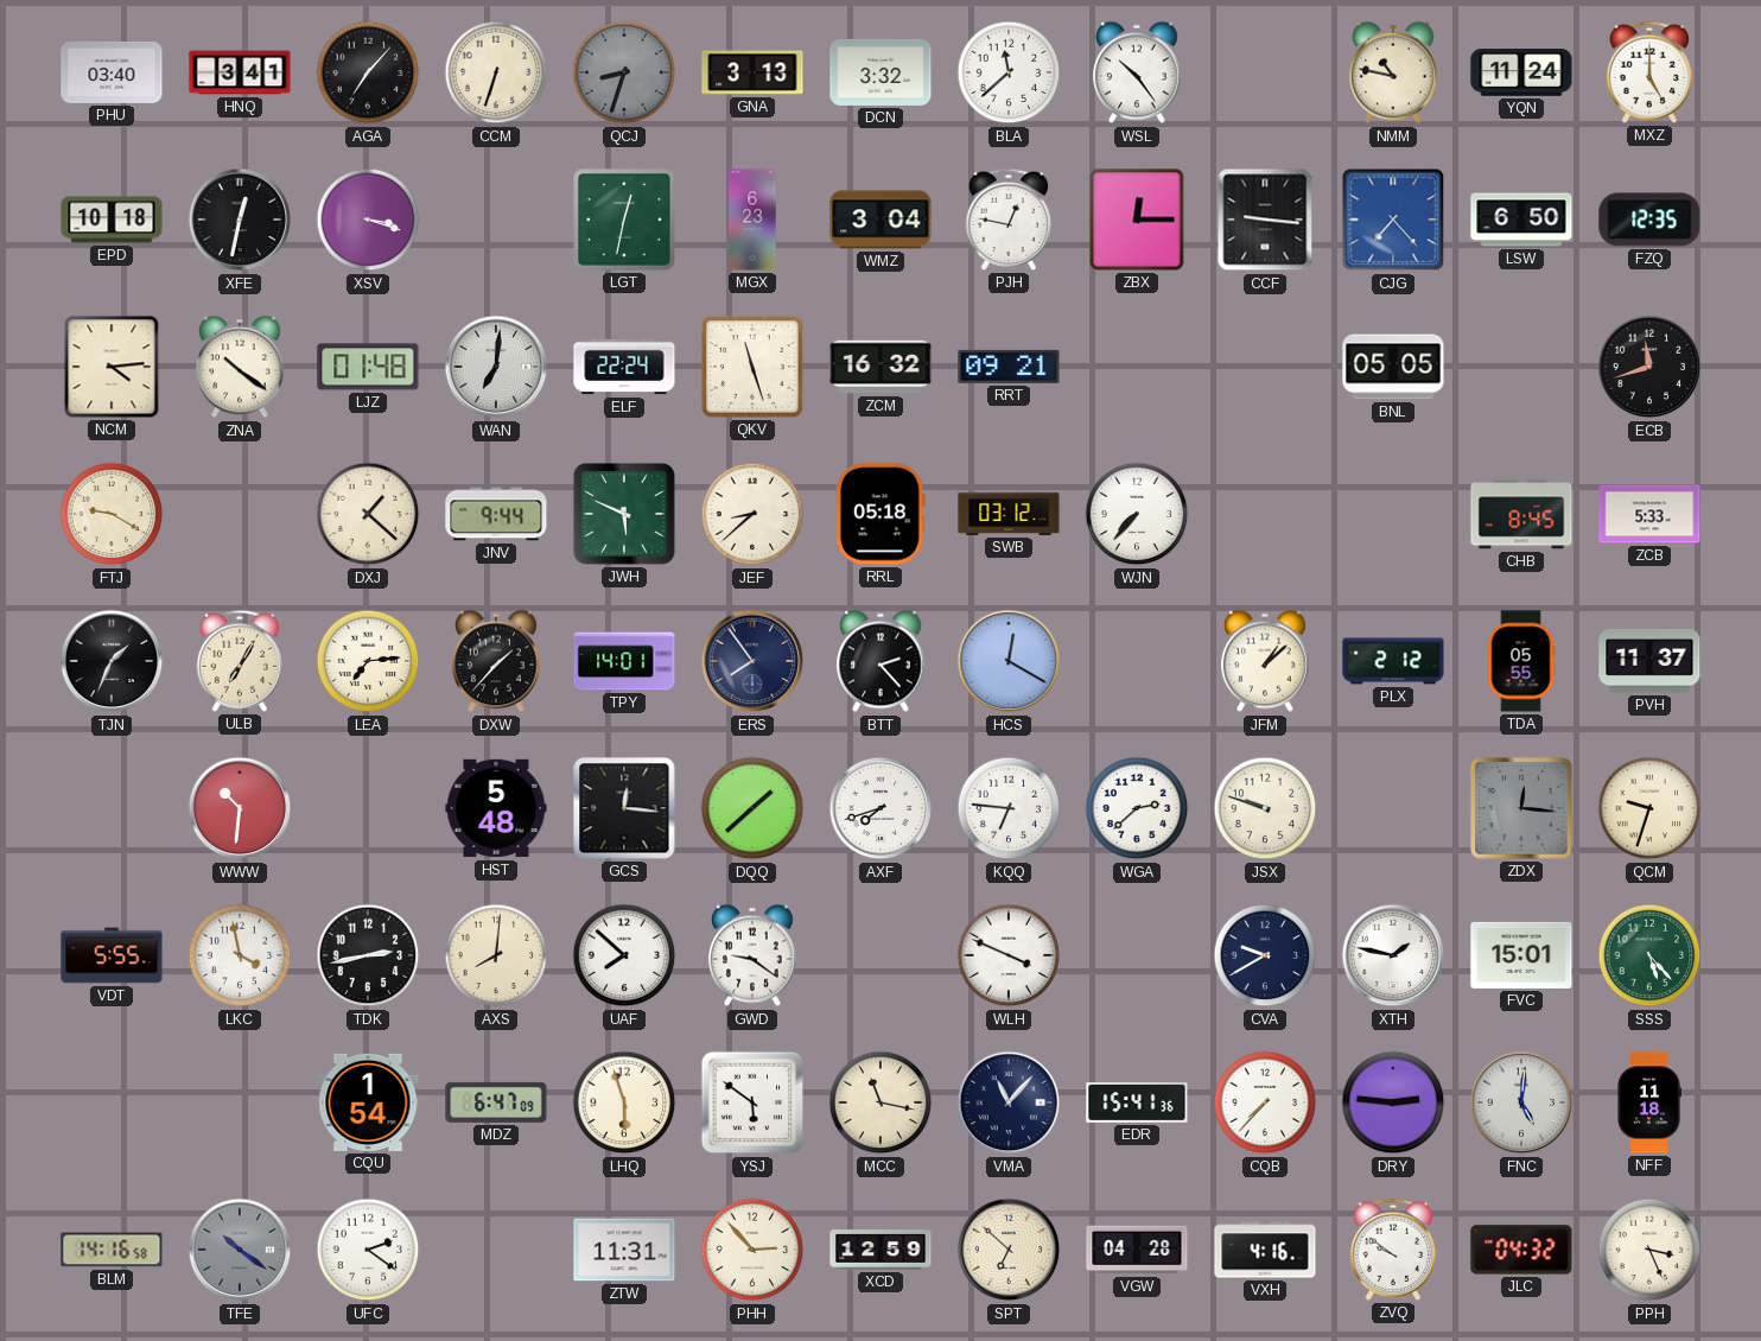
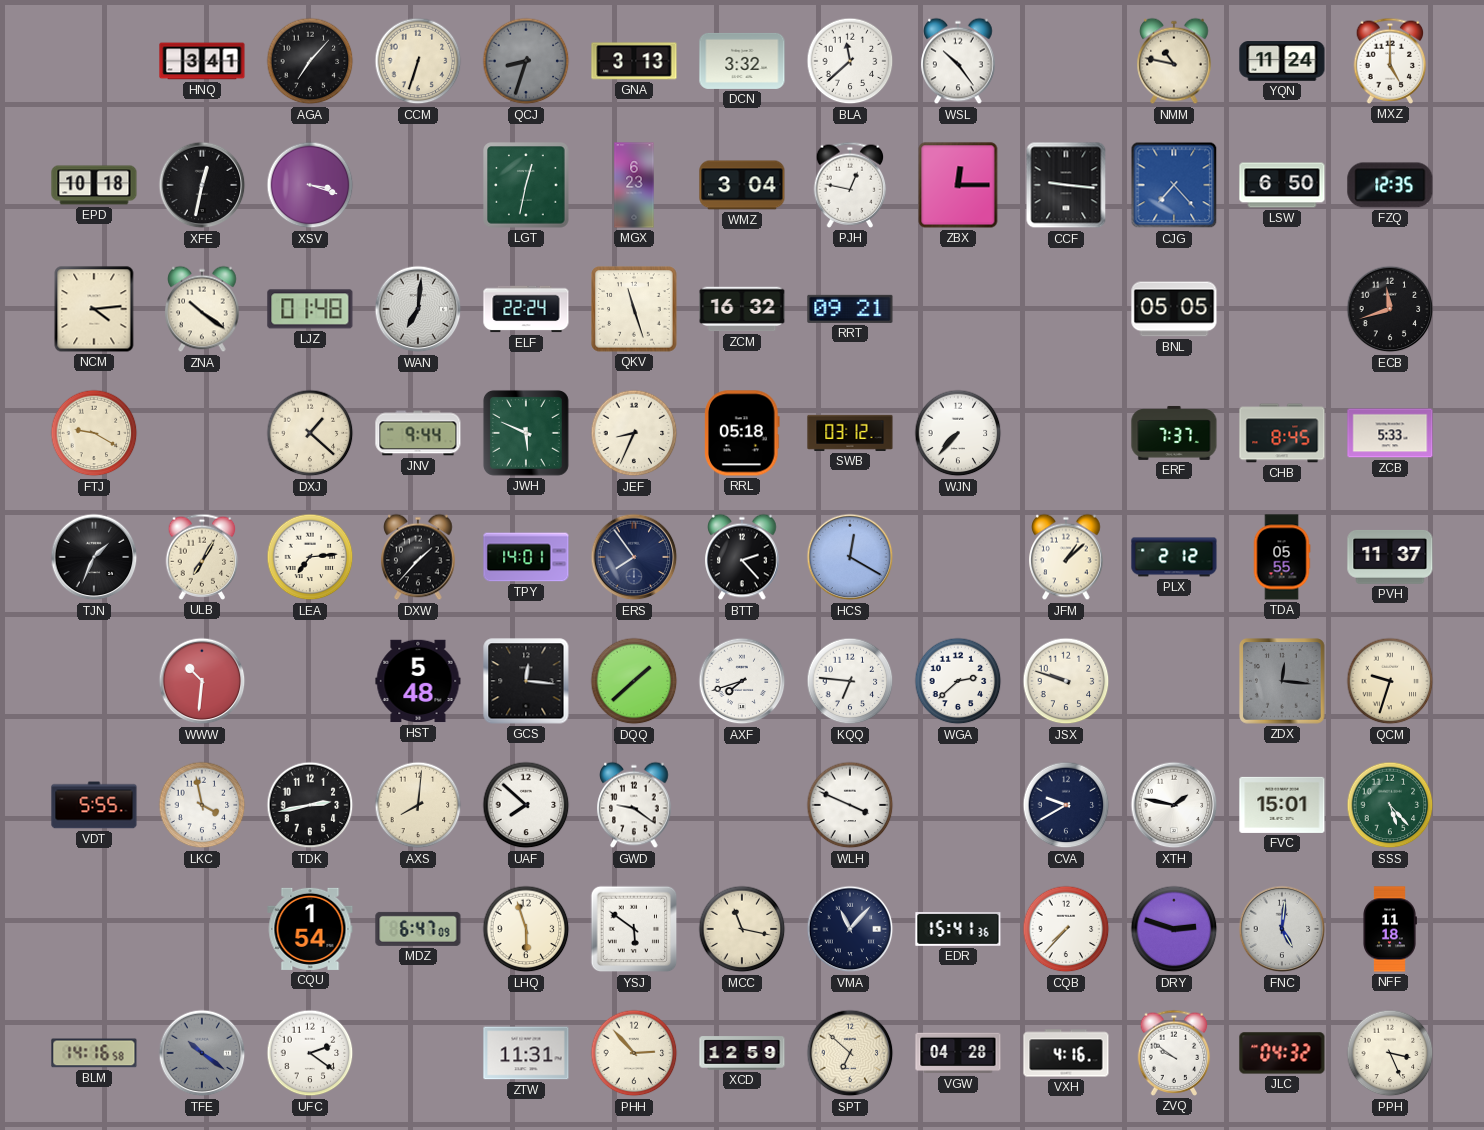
PHU: 03:40 -> none
JEF: 8:38 -> 8:34
ERF: none -> 7:37
DRY: 2:46 -> 2:48
